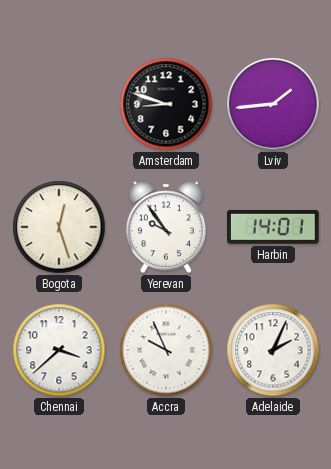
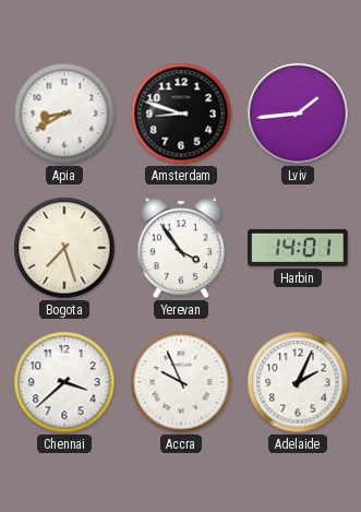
Apia: none -> 8:40
Bogota: 12:27 -> 7:27
Yerevan: 9:54 -> 3:54
